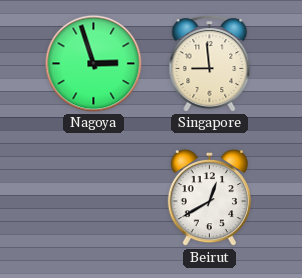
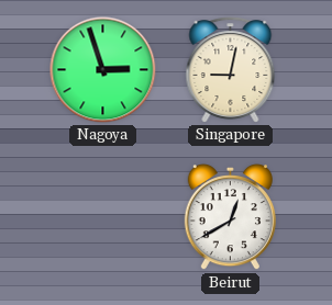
Singapore: 8:59 -> 9:02
